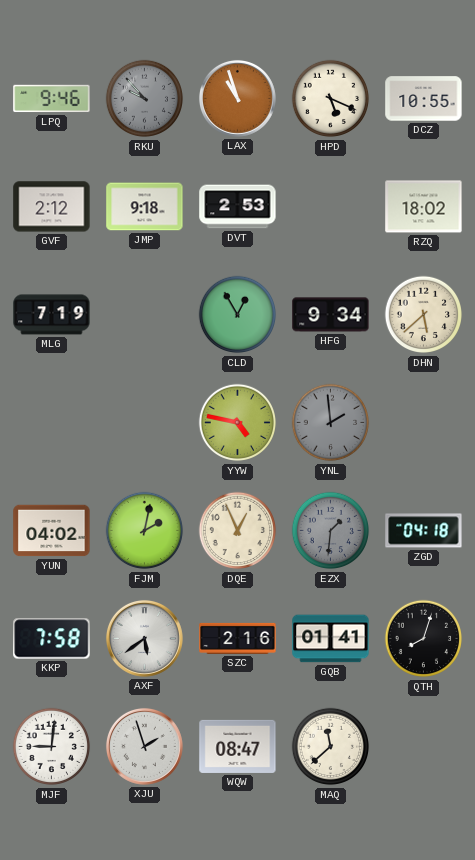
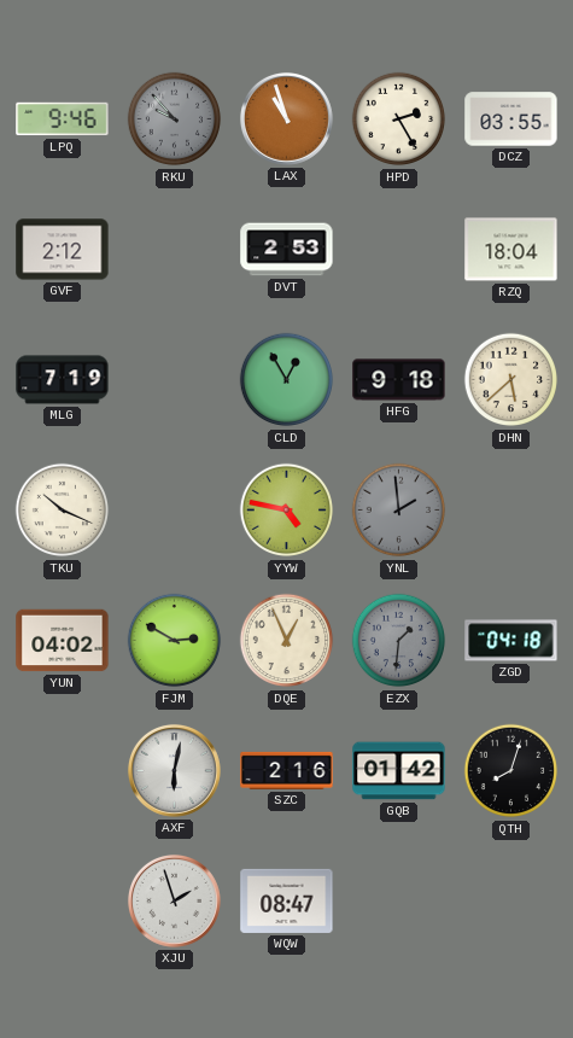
HPD: 5:19 -> 2:25
DCZ: 10:55 -> 03:55
JMP: 9:18 -> none
RZQ: 18:02 -> 18:04
HFG: 9:34 -> 9:18
TKU: none -> 10:19
FJM: 2:02 -> 2:50
KKP: 7:58 -> none
AXF: 5:39 -> 6:02
GQB: 01:41 -> 01:42
MJF: 9:01 -> none
MAQ: 11:38 -> none
